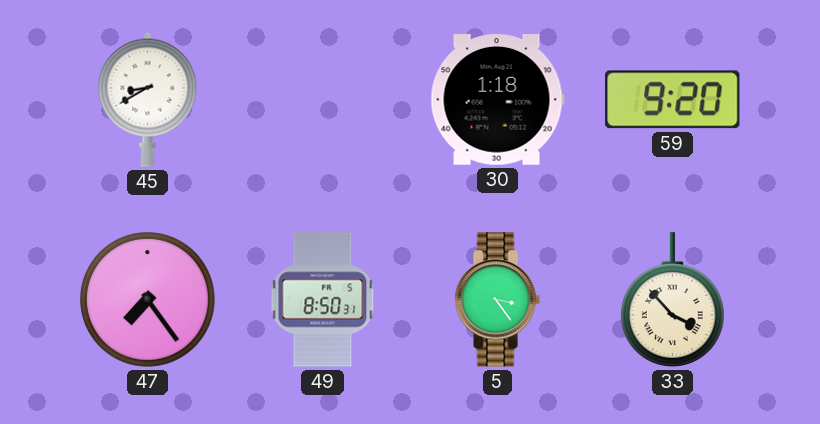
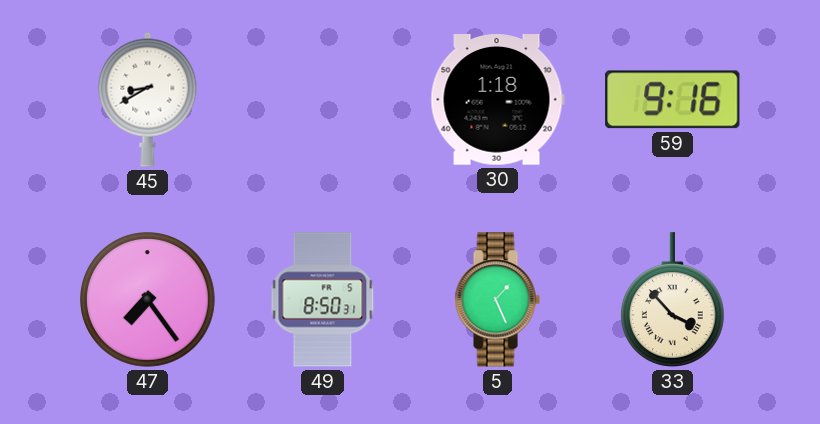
59: 9:20 -> 9:16
5: 3:24 -> 1:26
